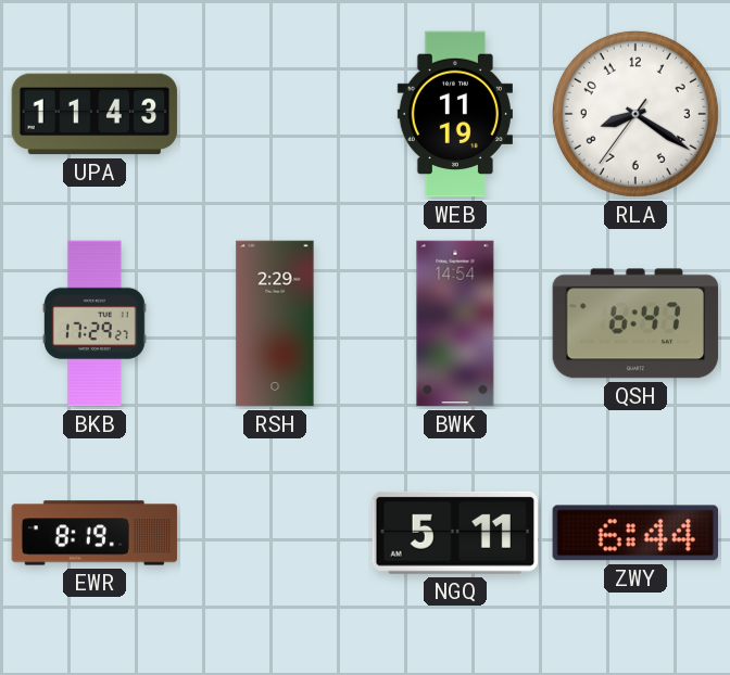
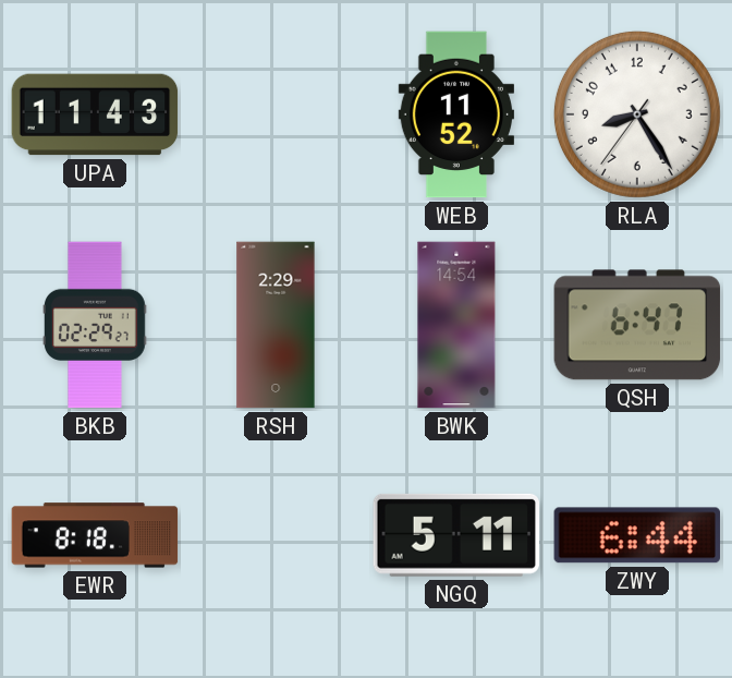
WEB: 11:19 -> 11:52
RLA: 8:20 -> 8:24
BKB: 17:29 -> 02:29
EWR: 8:19 -> 8:18
